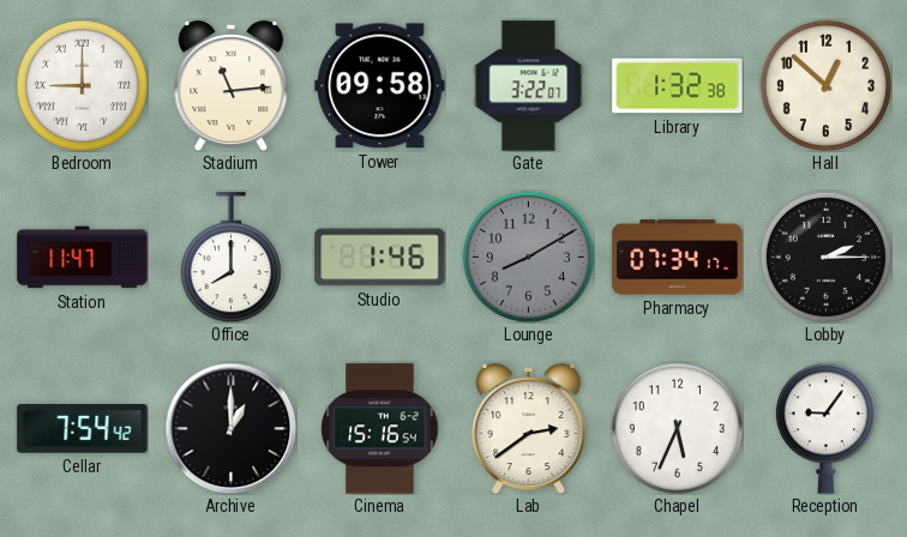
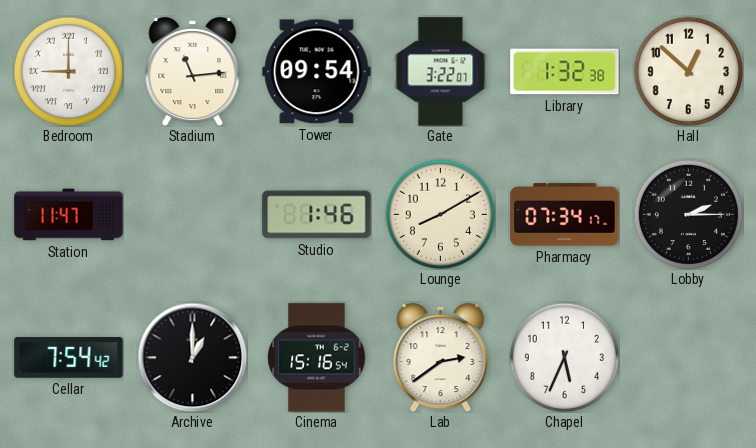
Tower: 09:58 -> 09:54
Office: 8:00 -> none
Lounge dial: grey -> cream
Reception: 9:06 -> none
